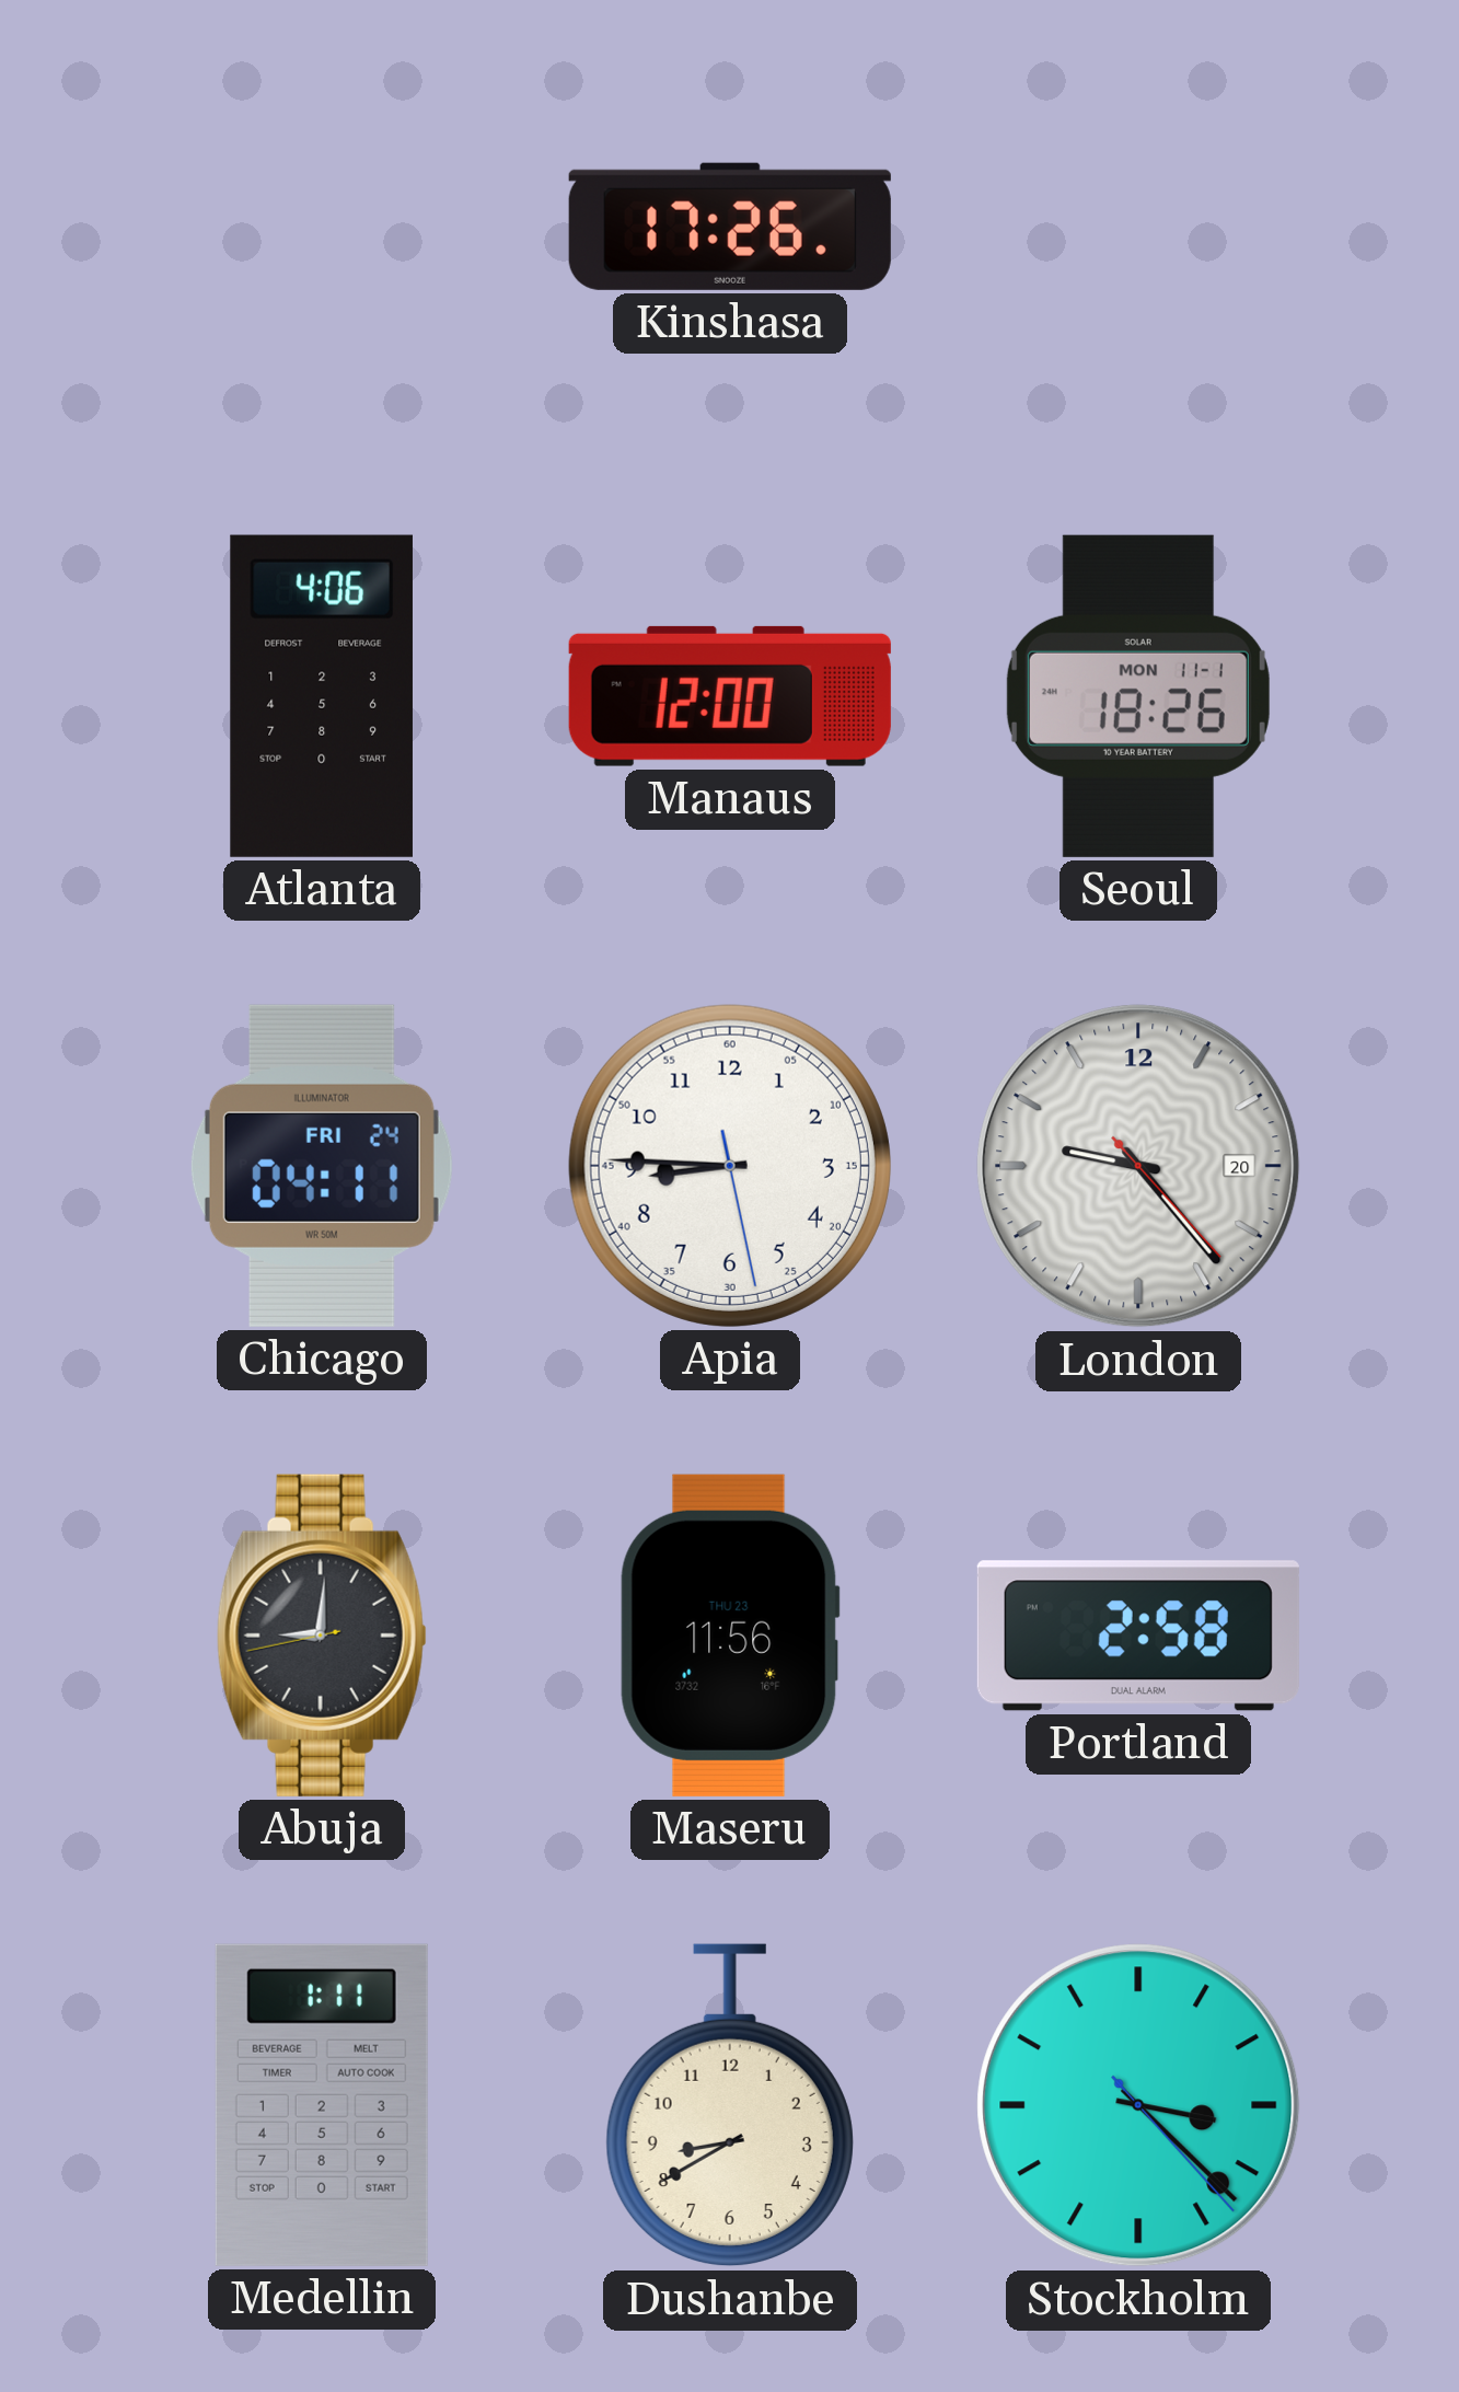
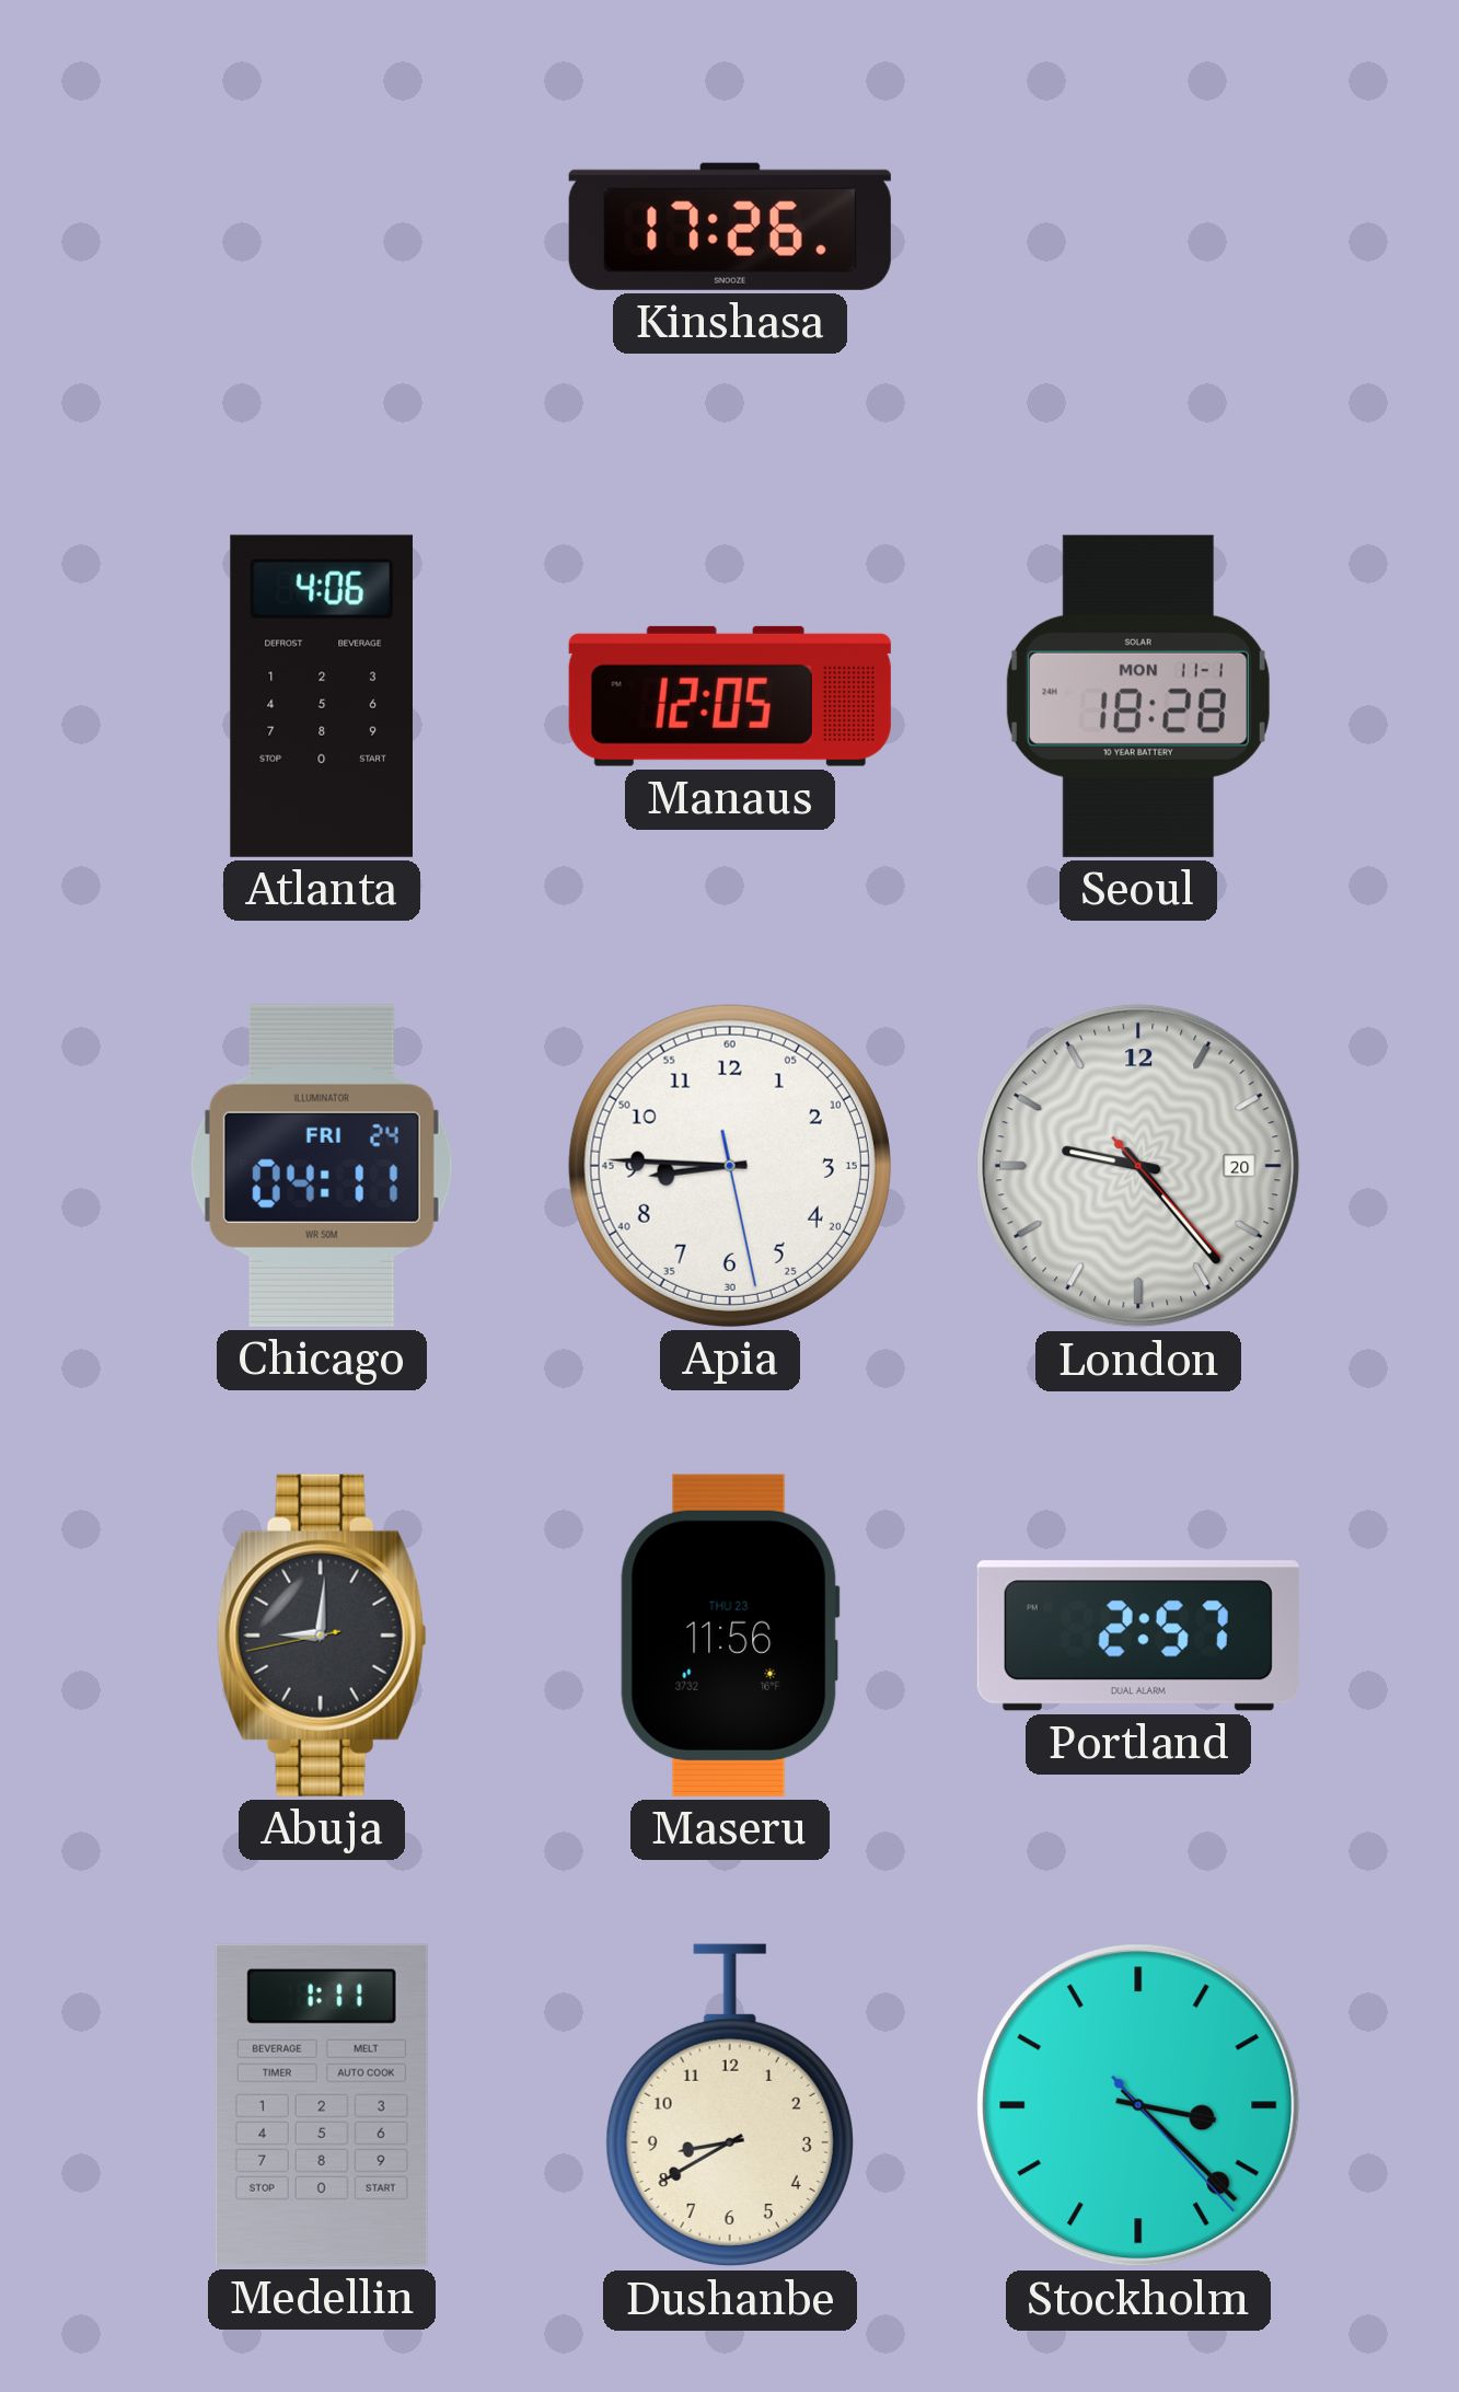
Manaus: 12:00 -> 12:05
Seoul: 18:26 -> 18:28
Portland: 2:58 -> 2:57
